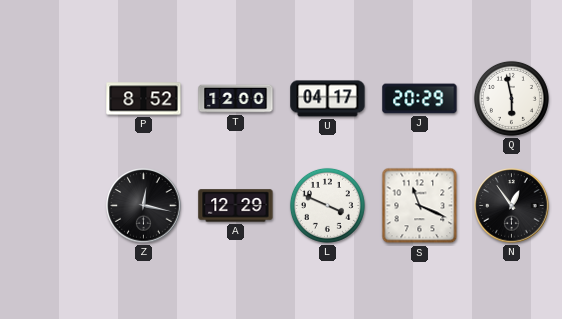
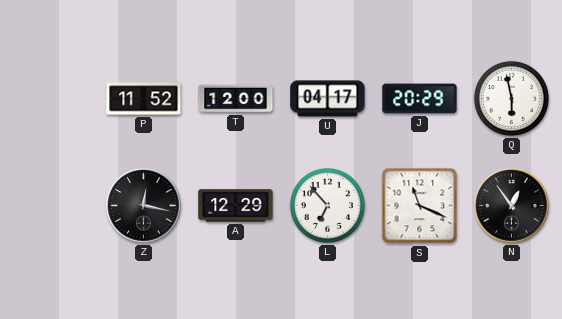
P: 8:52 -> 11:52
L: 3:49 -> 6:53
